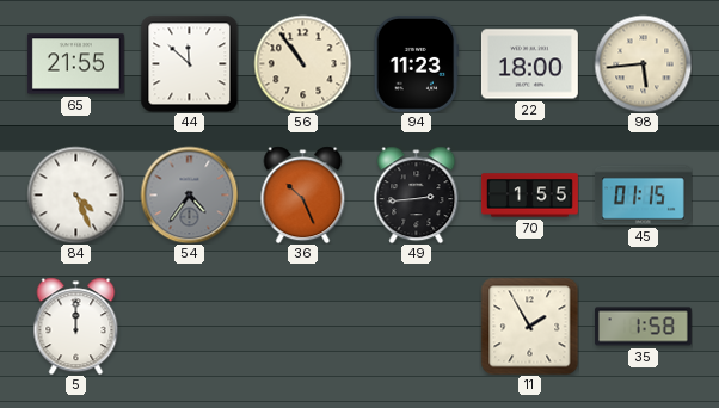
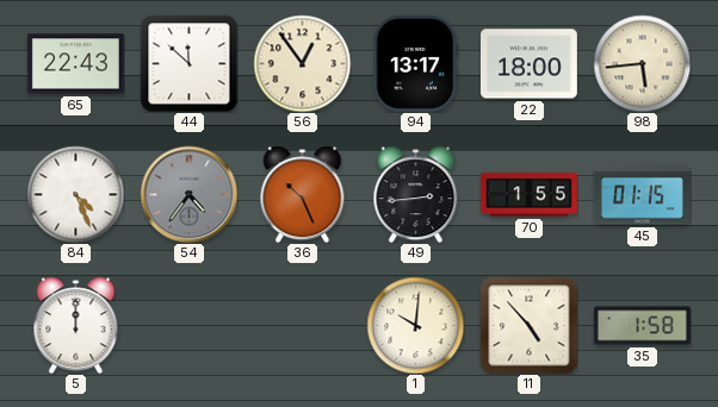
65: 21:55 -> 22:43
56: 10:54 -> 12:54
94: 11:23 -> 13:17
1: none -> 10:01
11: 1:55 -> 4:53
